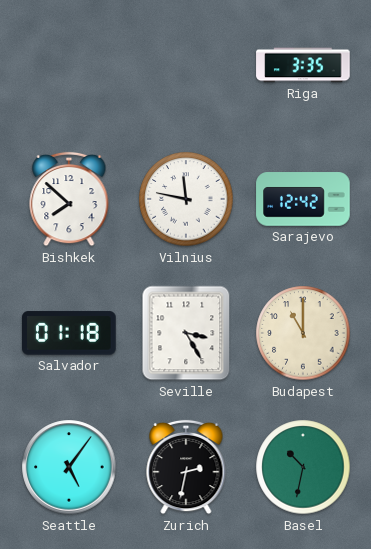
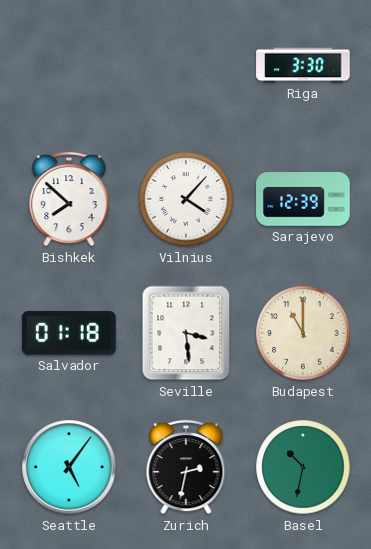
Riga: 3:35 -> 3:30
Vilnius: 11:47 -> 4:07
Sarajevo: 12:42 -> 12:39
Seville: 3:25 -> 3:29
